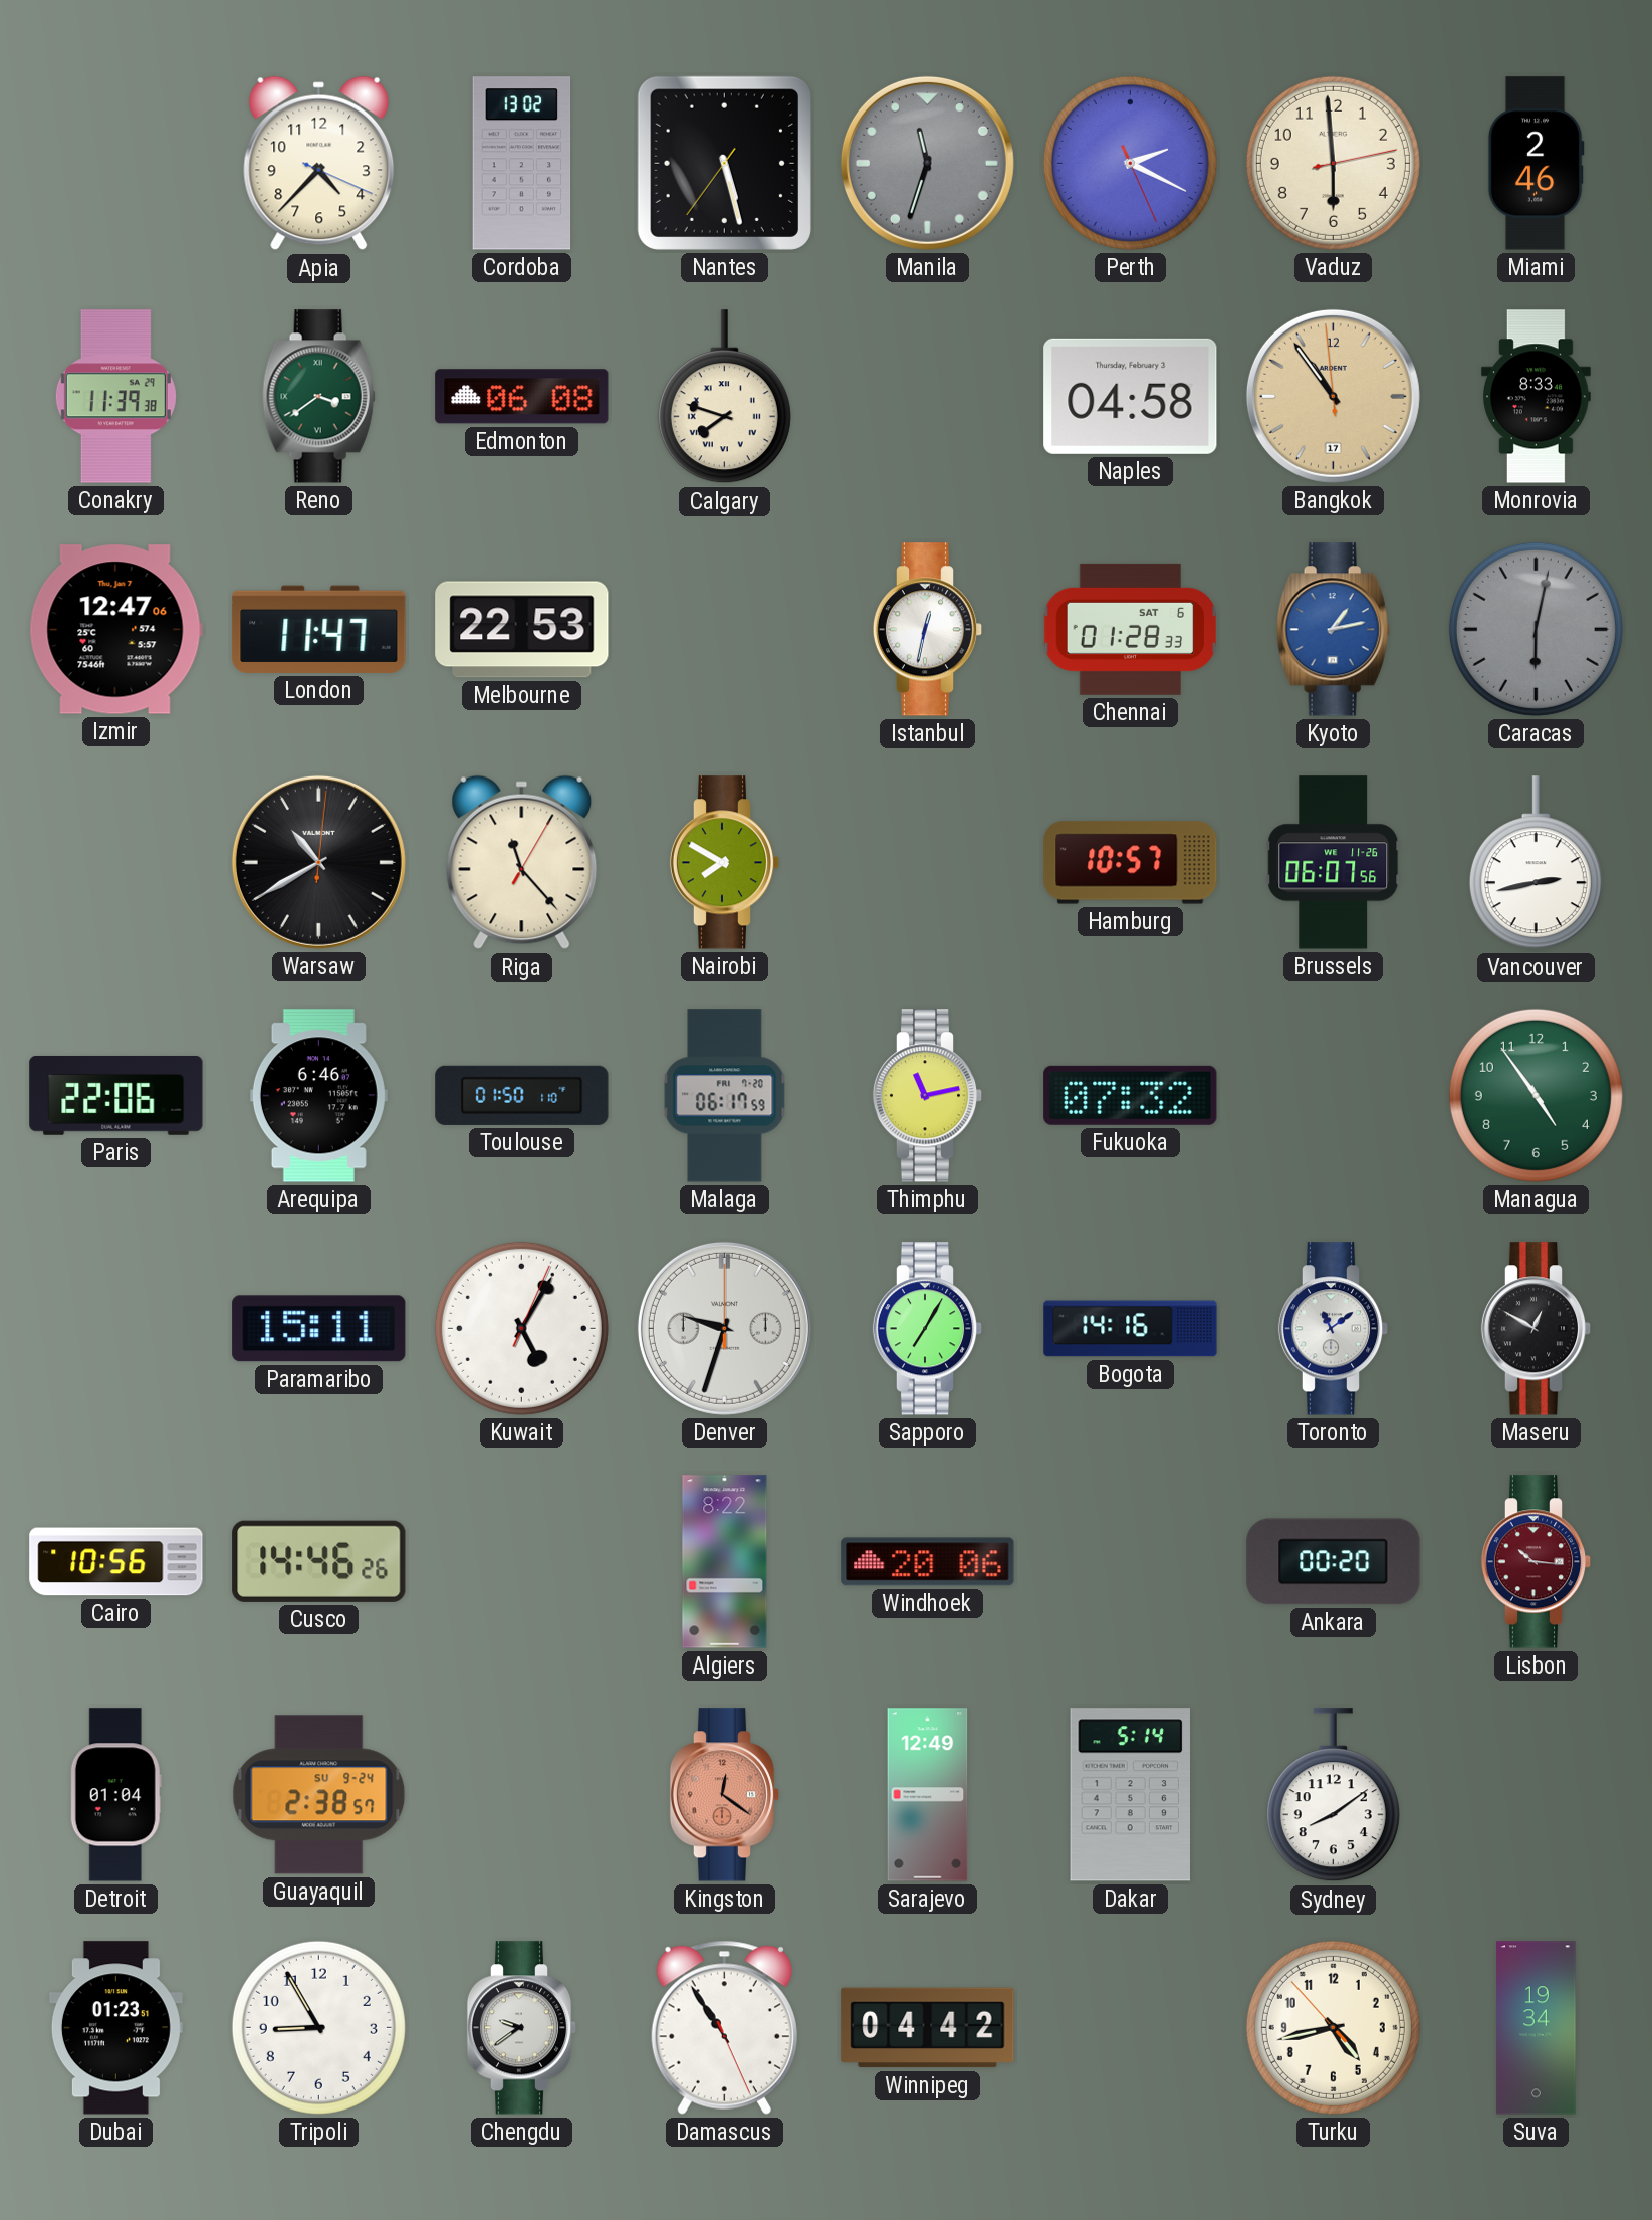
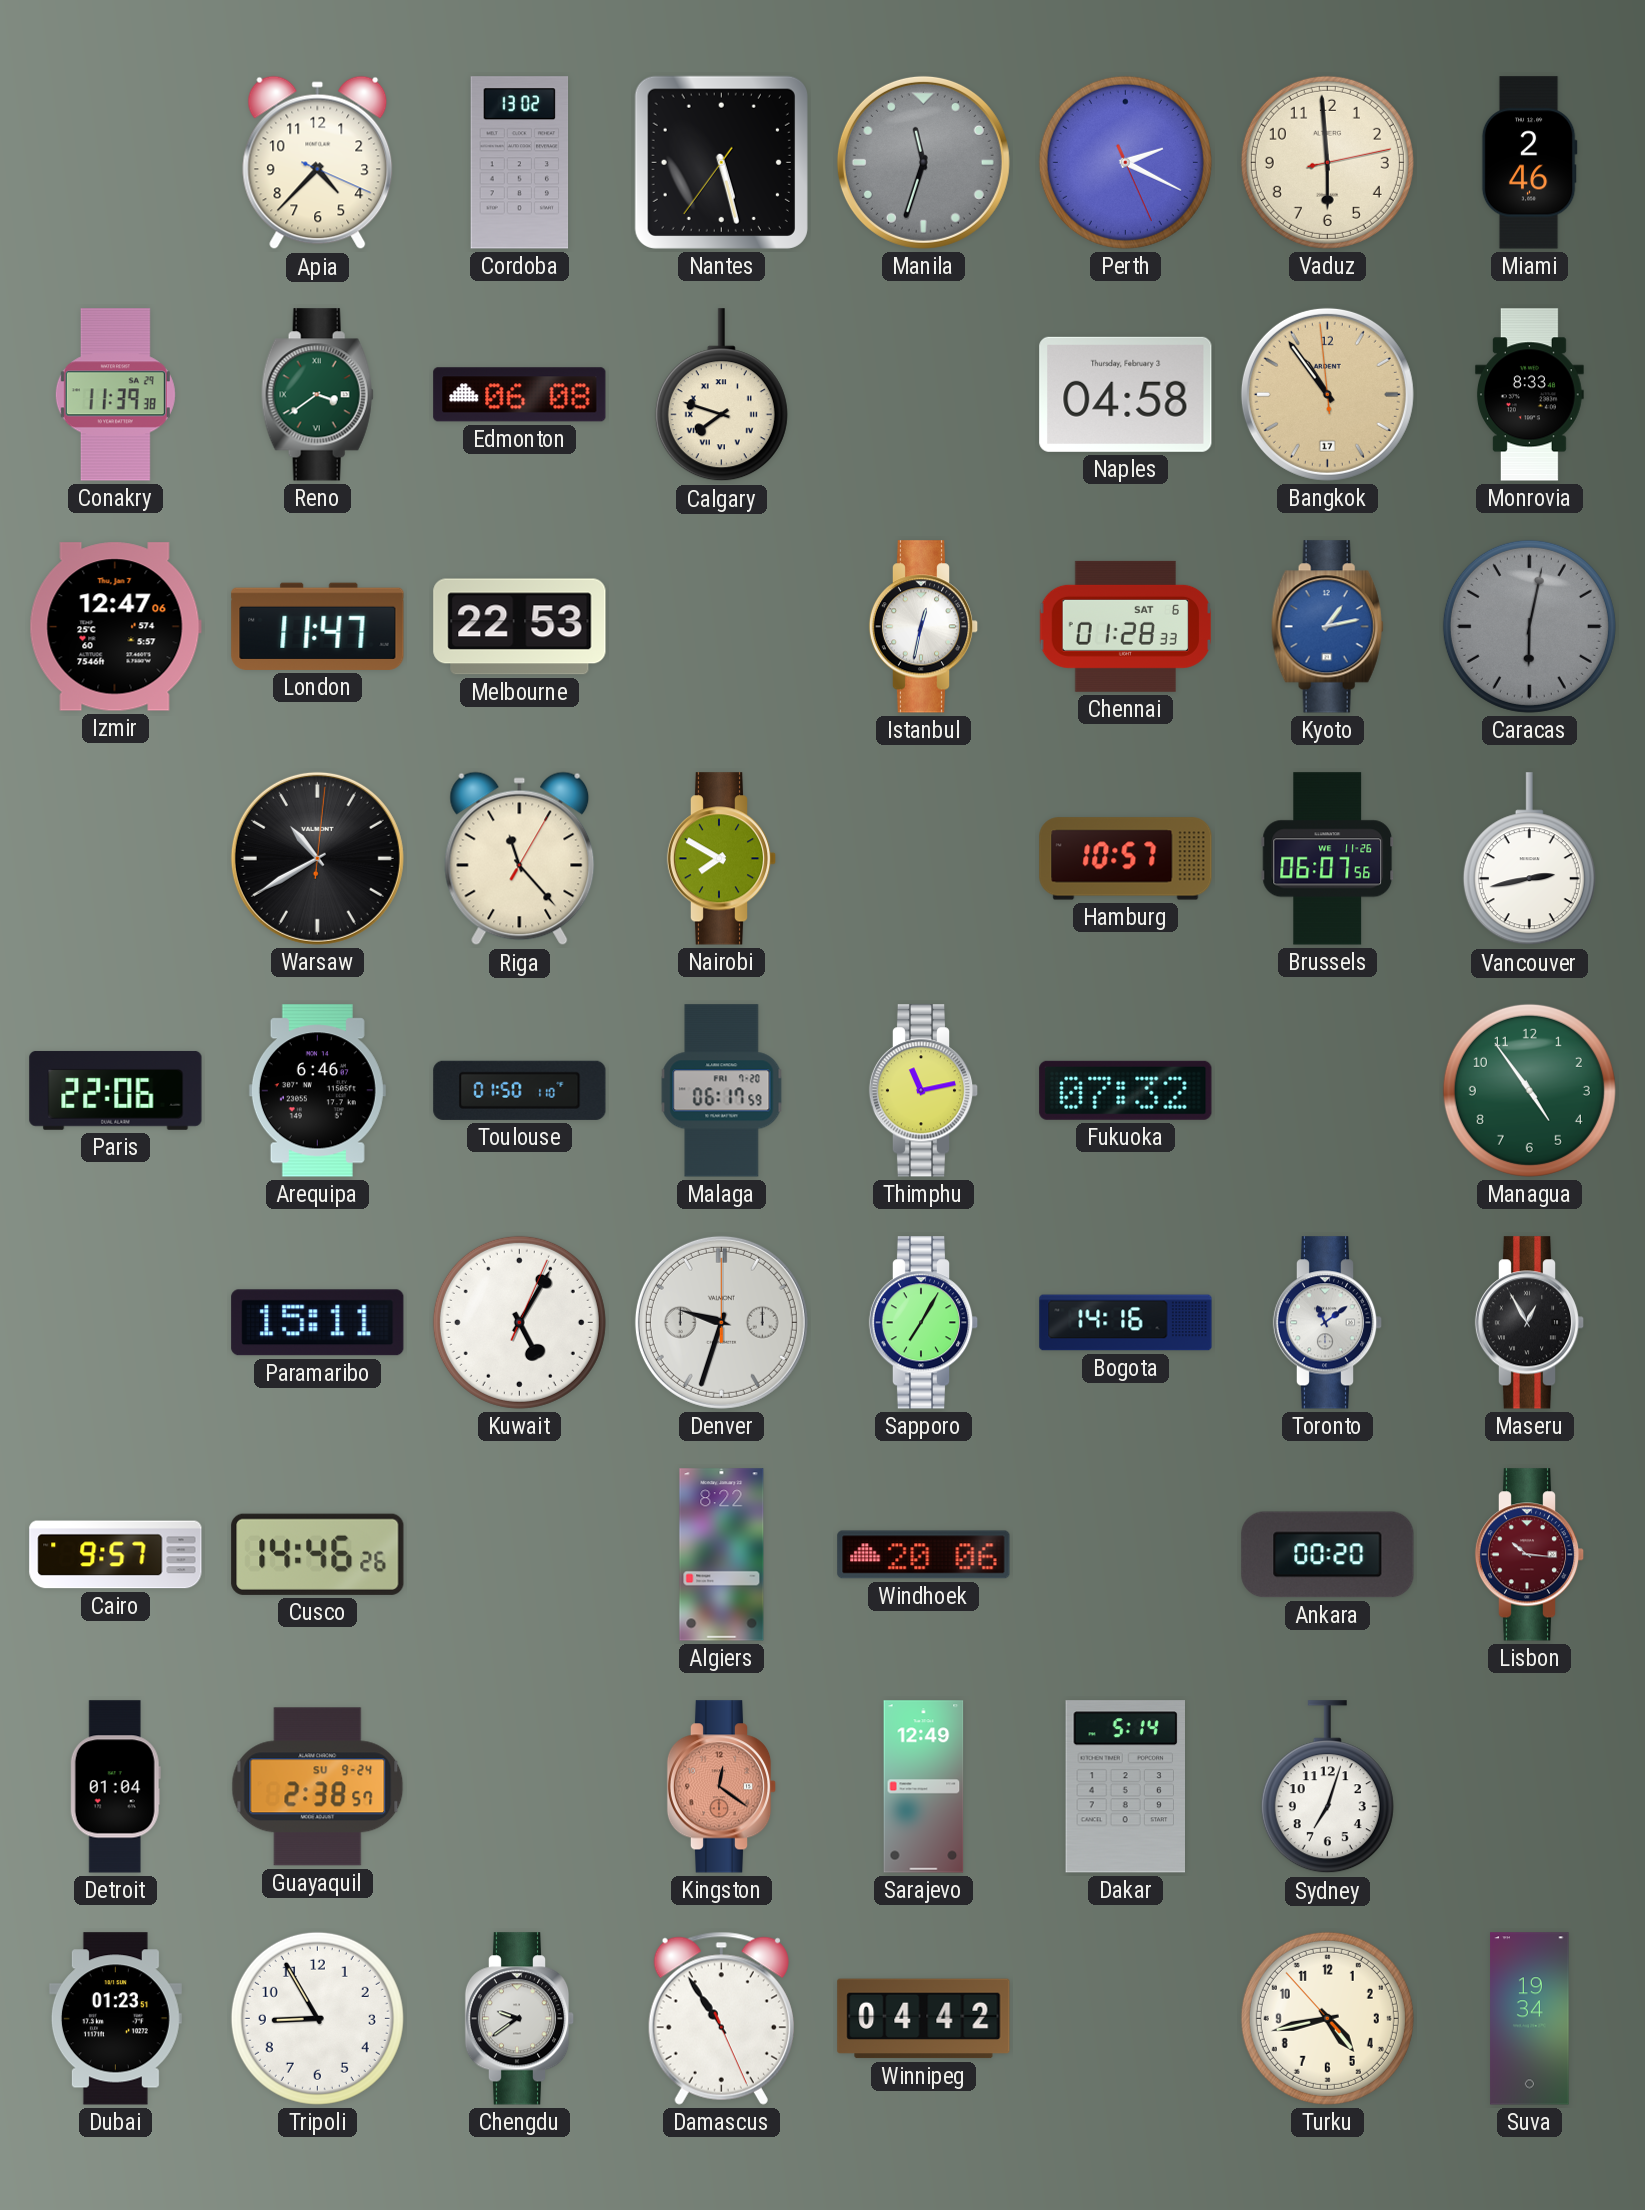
Maseru: 12:50 -> 12:55
Cairo: 10:56 -> 9:57
Sydney: 8:09 -> 7:03
